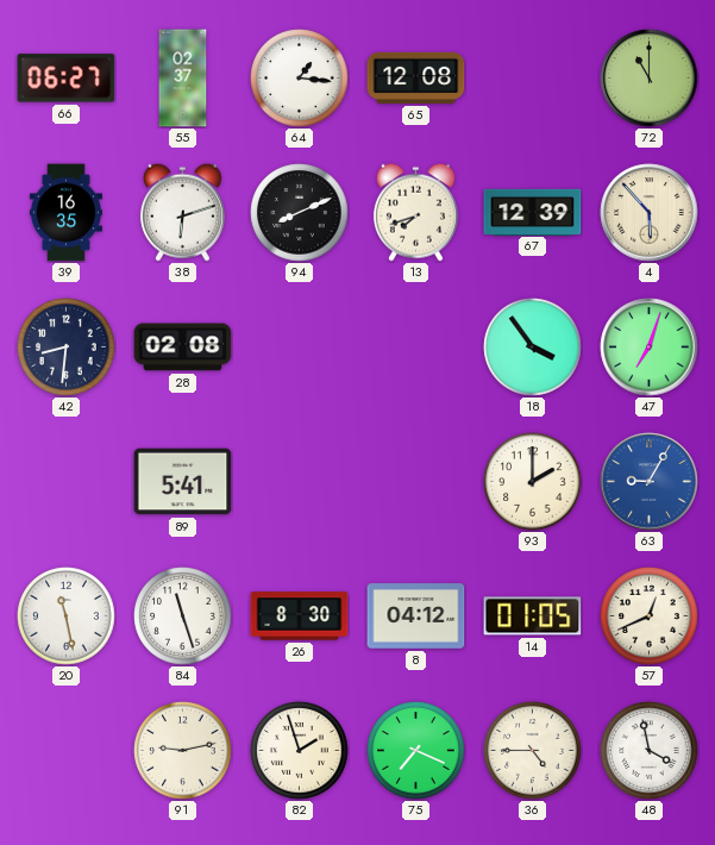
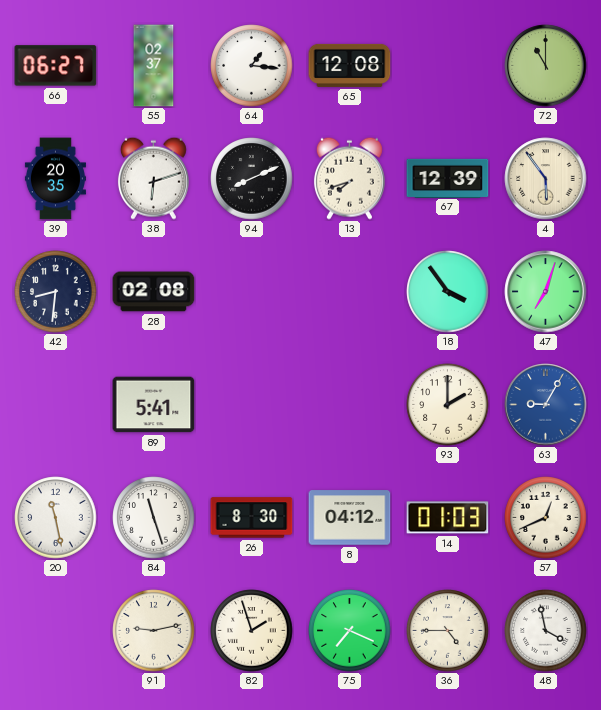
39: 16:35 -> 20:35
4: 5:53 -> 5:54
14: 01:05 -> 01:03
